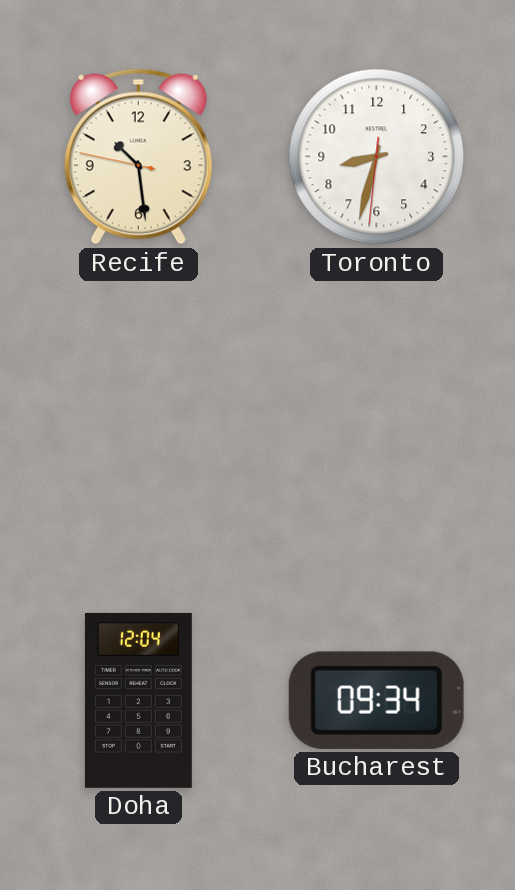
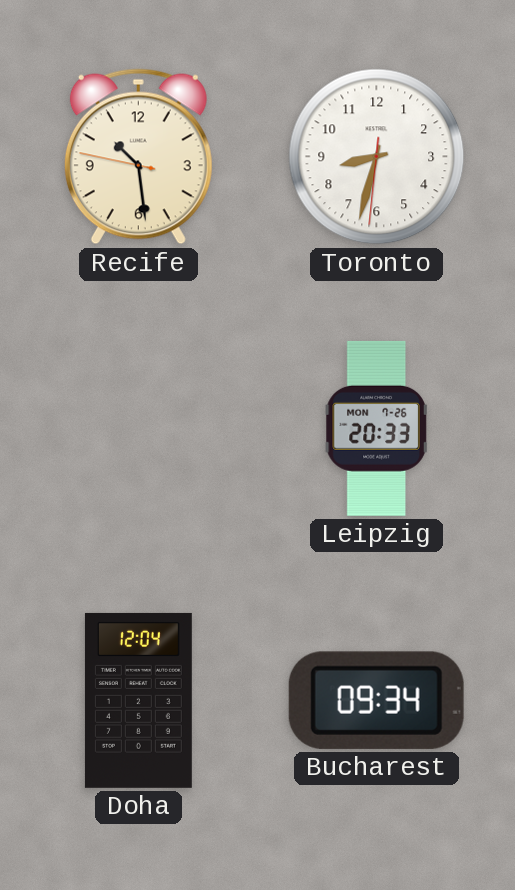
Leipzig: none -> 20:33
